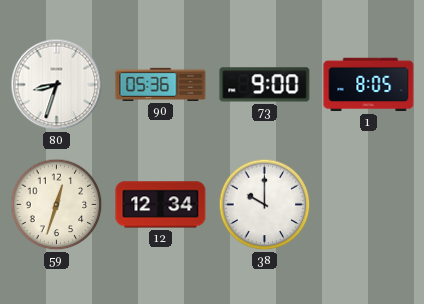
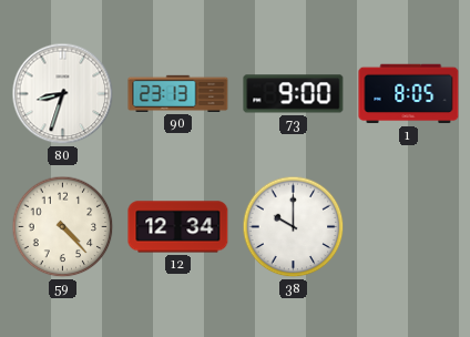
90: 05:36 -> 23:13
59: 12:33 -> 4:23
